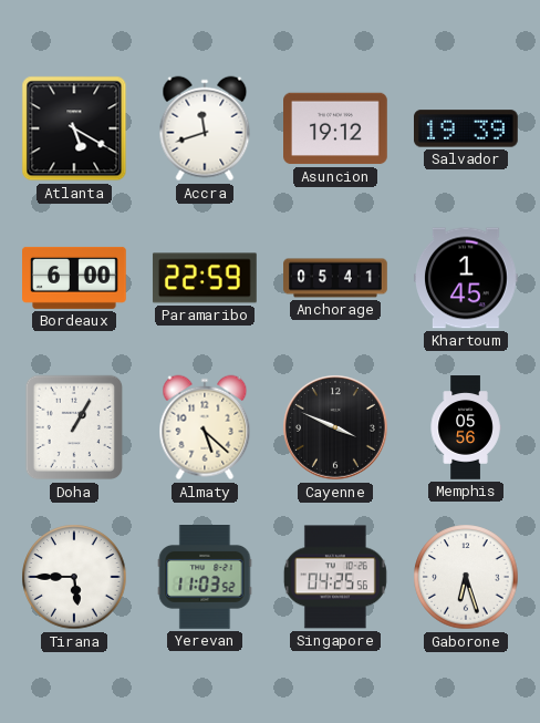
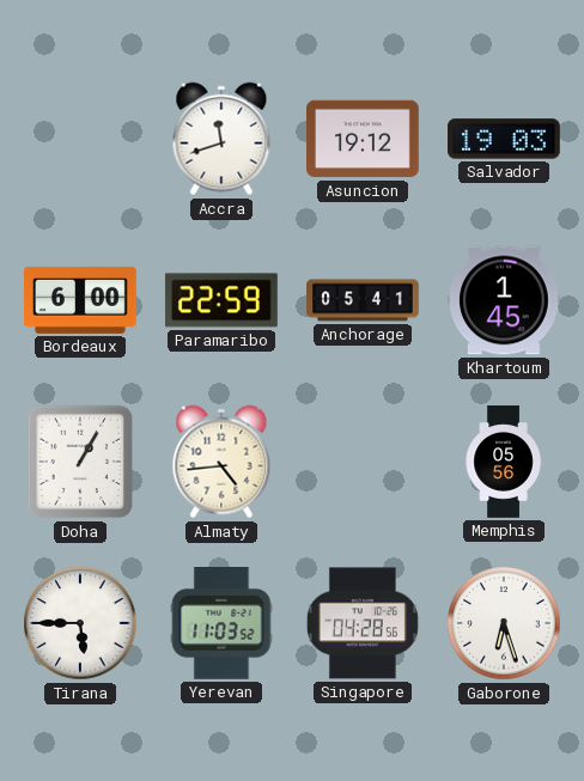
Atlanta: 5:20 -> none
Salvador: 19:39 -> 19:03
Almaty: 5:22 -> 4:44
Cayenne: 3:49 -> none
Singapore: 04:25 -> 04:28
